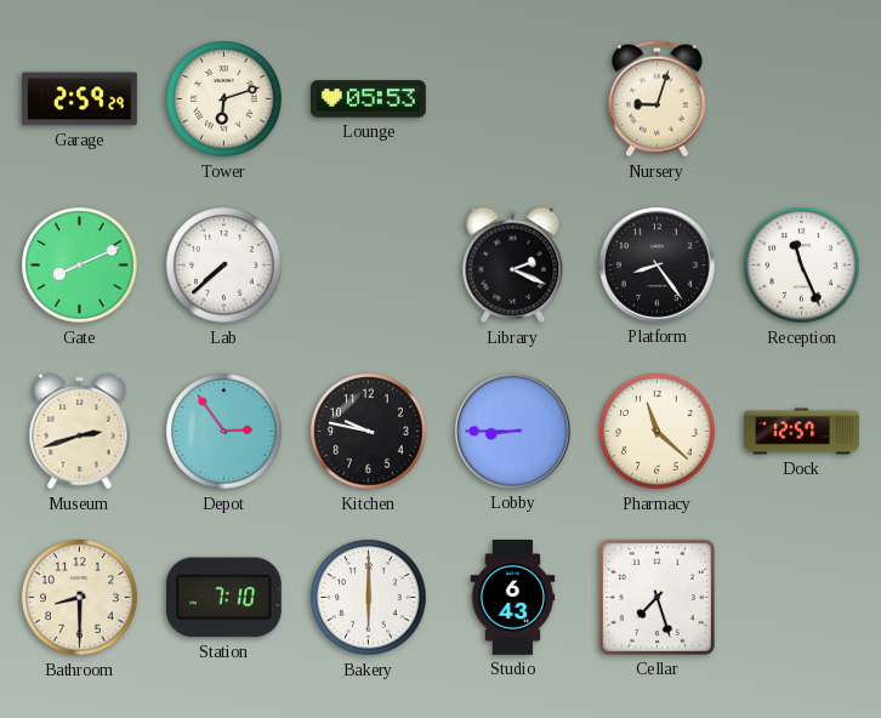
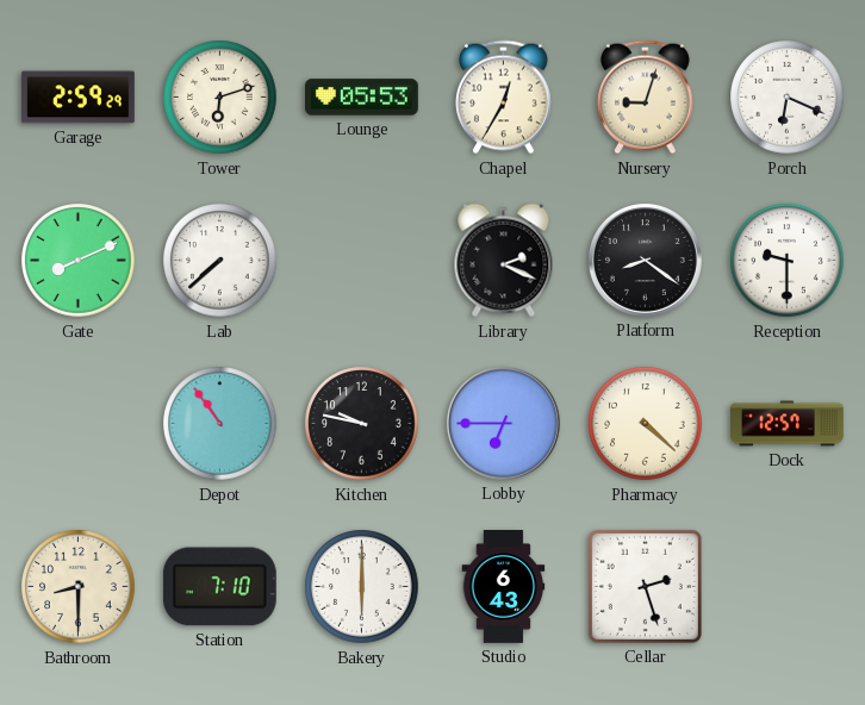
Chapel: none -> 12:35
Porch: none -> 6:19
Platform: 8:24 -> 8:21
Reception: 11:26 -> 9:30
Museum: 2:42 -> none
Depot: 2:54 -> 10:54
Lobby: 8:45 -> 6:45
Pharmacy: 11:22 -> 4:22
Cellar: 7:27 -> 2:27
